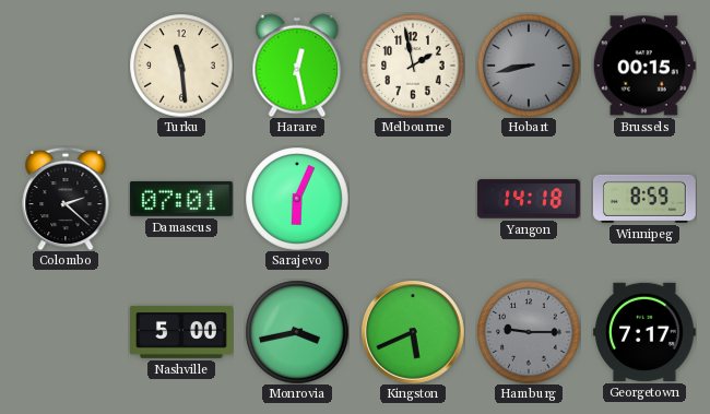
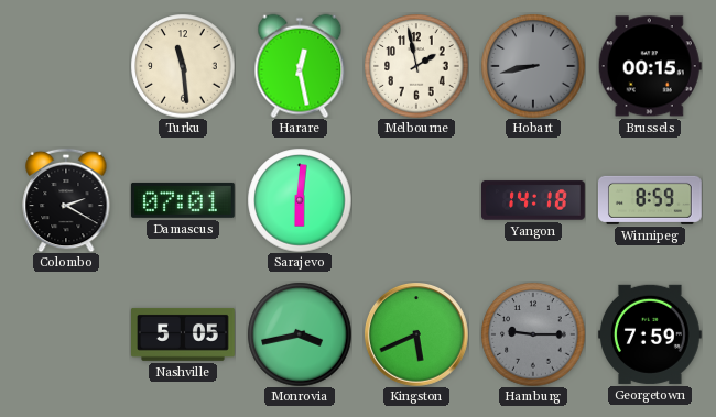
Colombo: 2:22 -> 2:20
Sarajevo: 6:04 -> 6:01
Nashville: 5:00 -> 5:05
Georgetown: 7:17 -> 7:59
